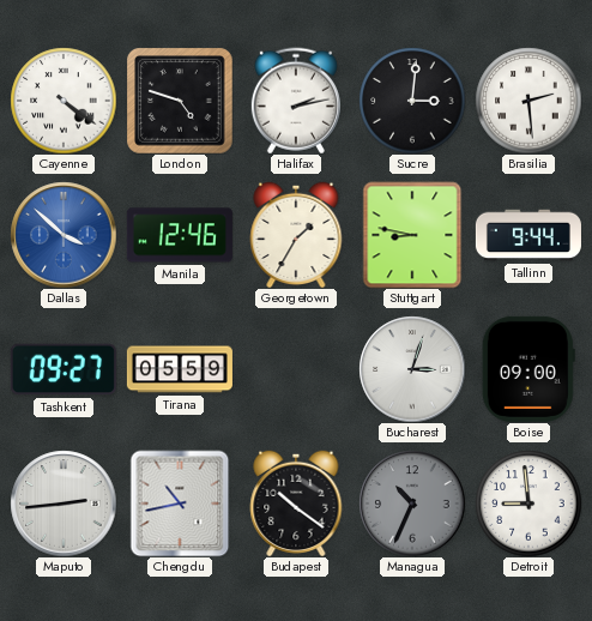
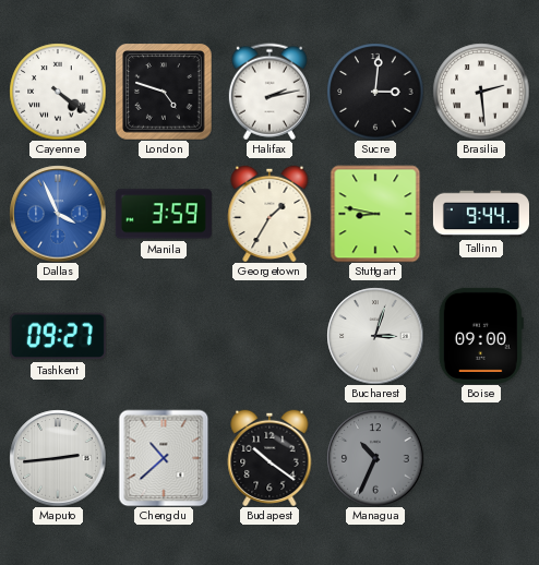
Dallas: 3:52 -> 3:56
Manila: 12:46 -> 3:59
Tirana: 05:59 -> none
Chengdu: 10:43 -> 10:38
Detroit: 8:59 -> none
